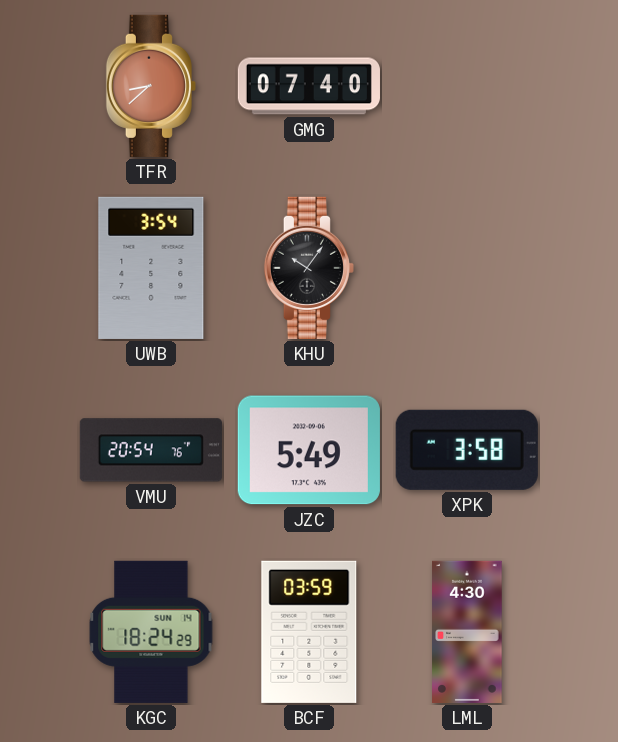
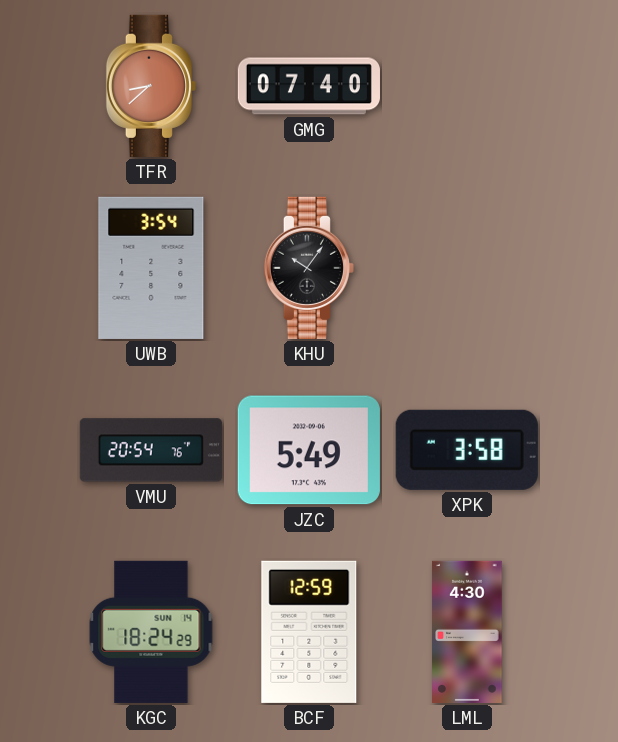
BCF: 03:59 -> 12:59
